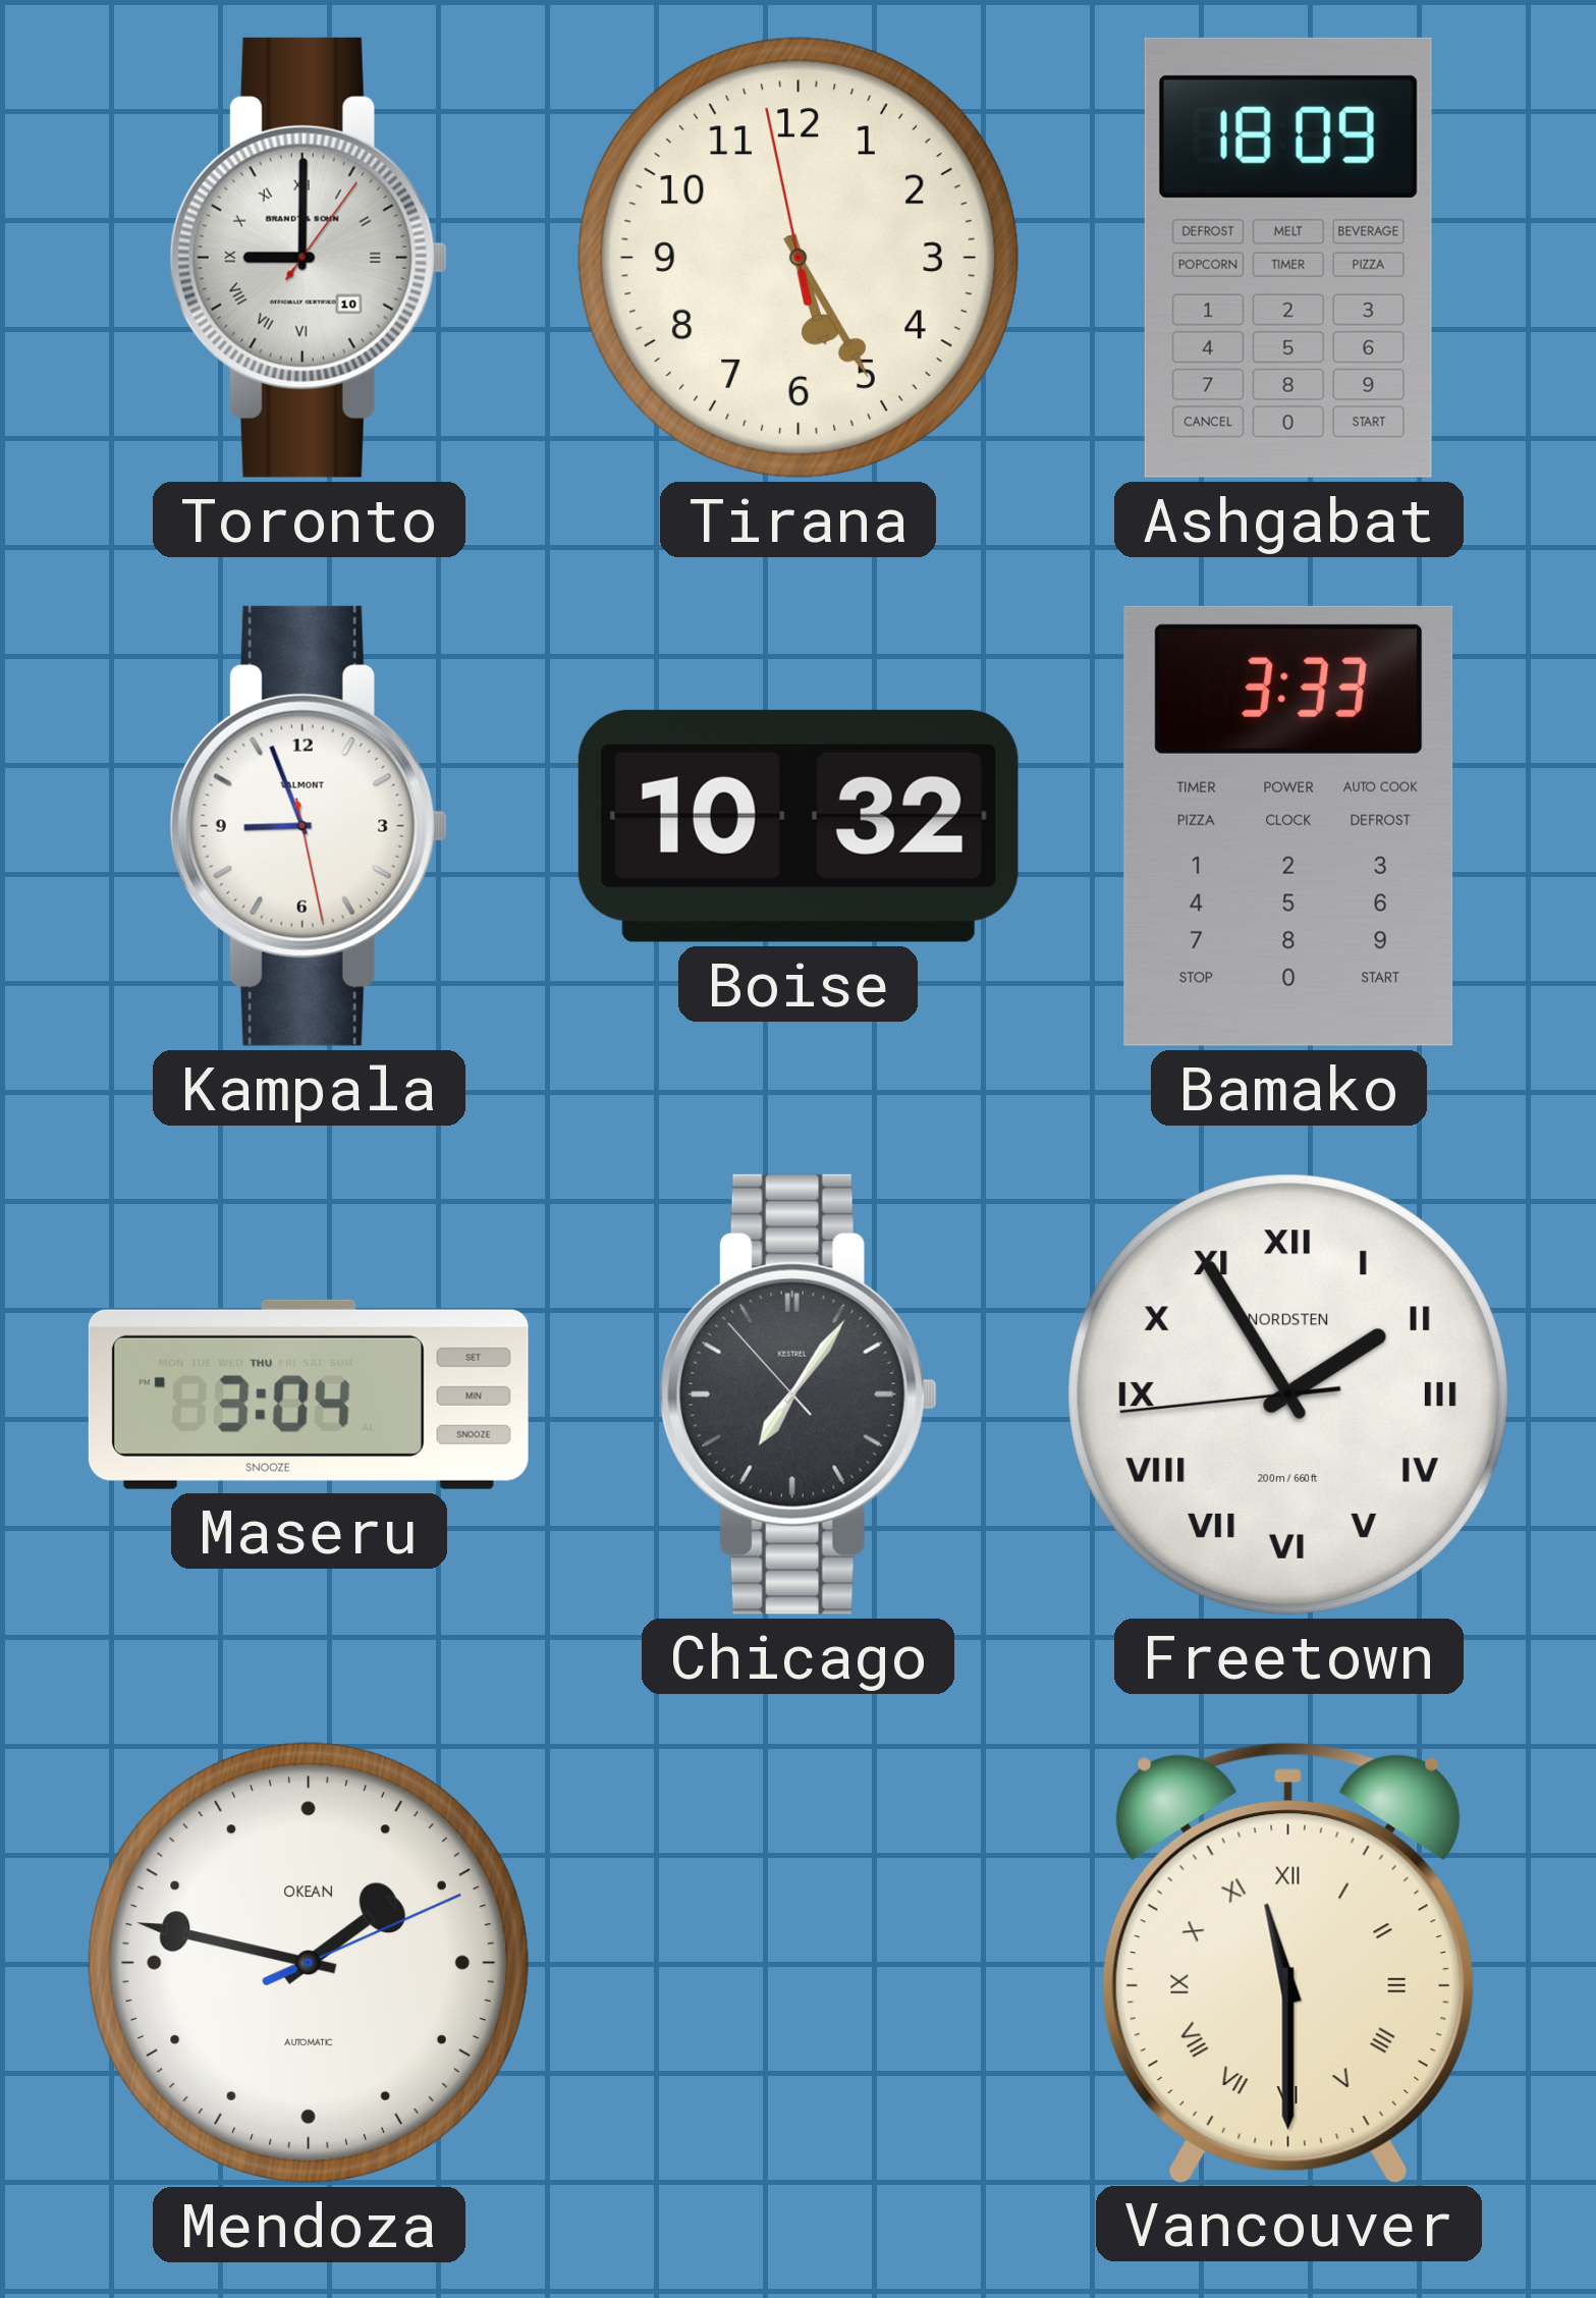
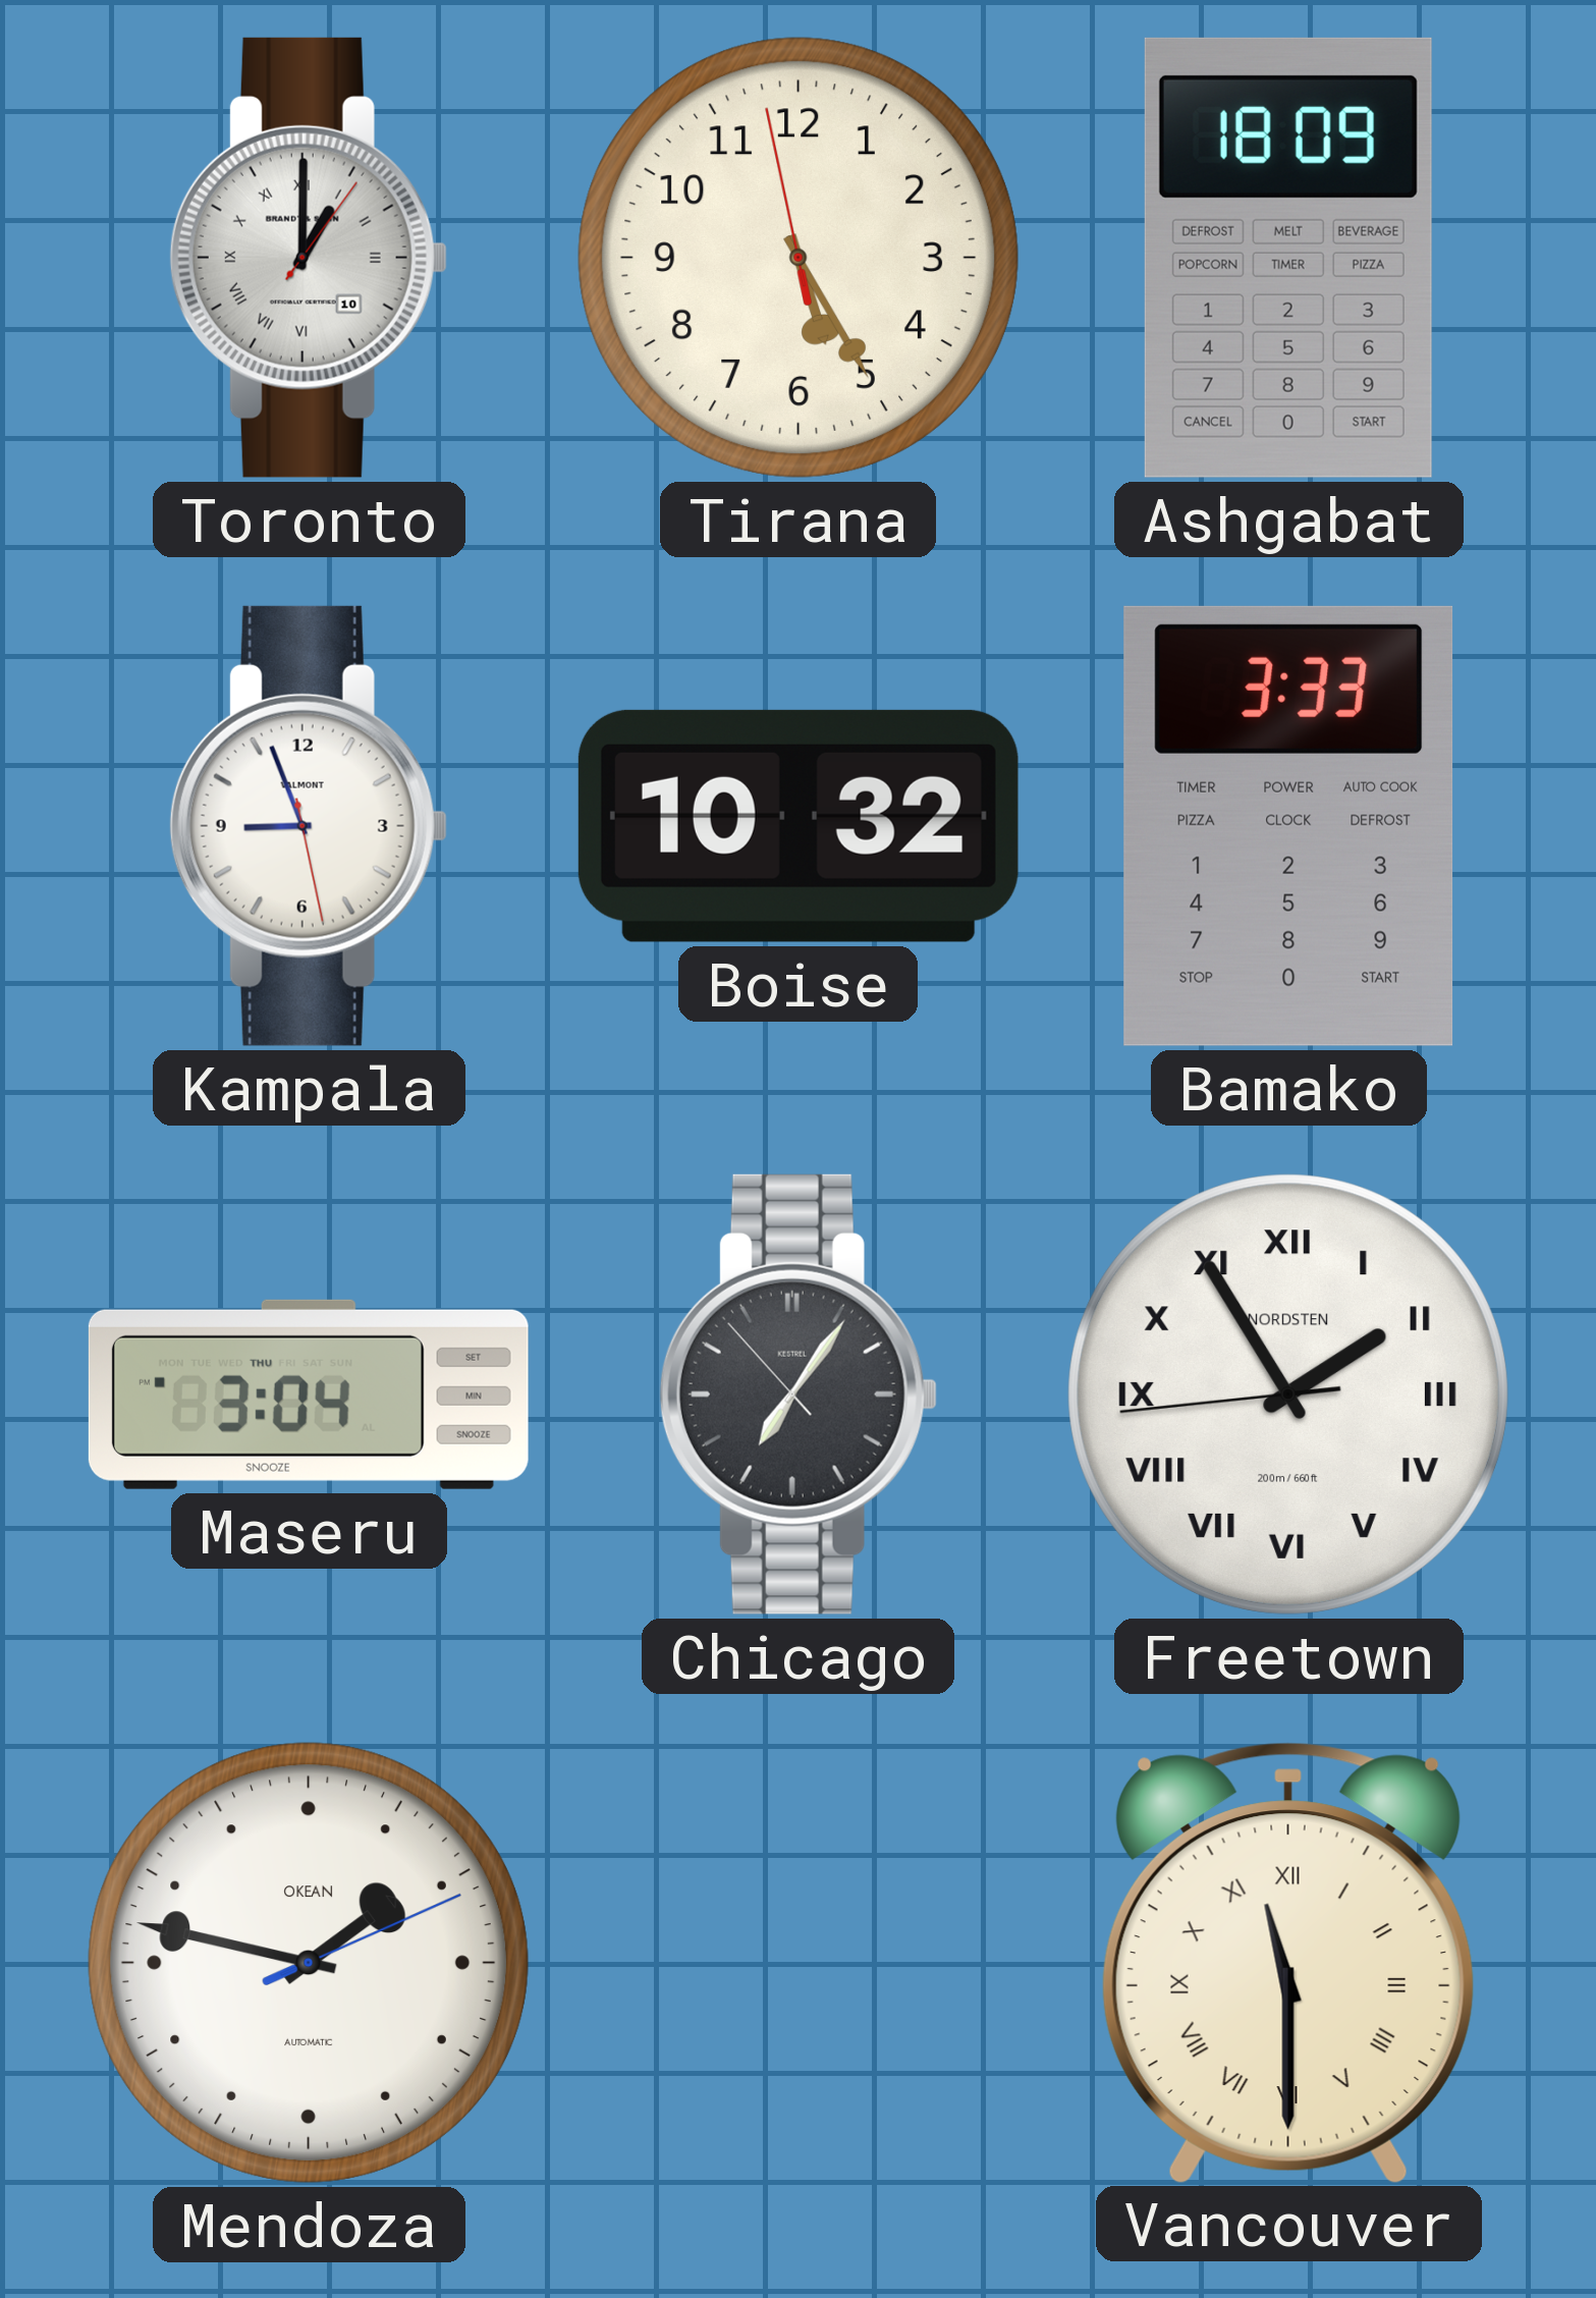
Toronto: 9:00 -> 1:00
